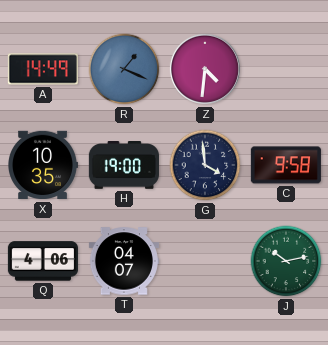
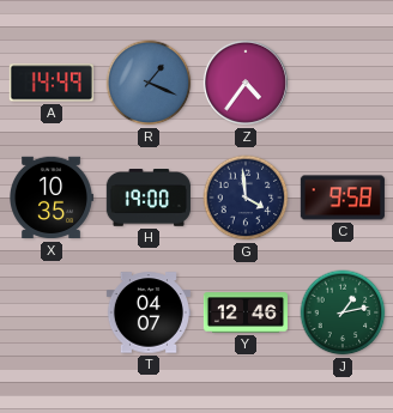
Z: 4:31 -> 4:36
Q: 4:06 -> none
Y: none -> 12:46
J: 10:13 -> 1:13
